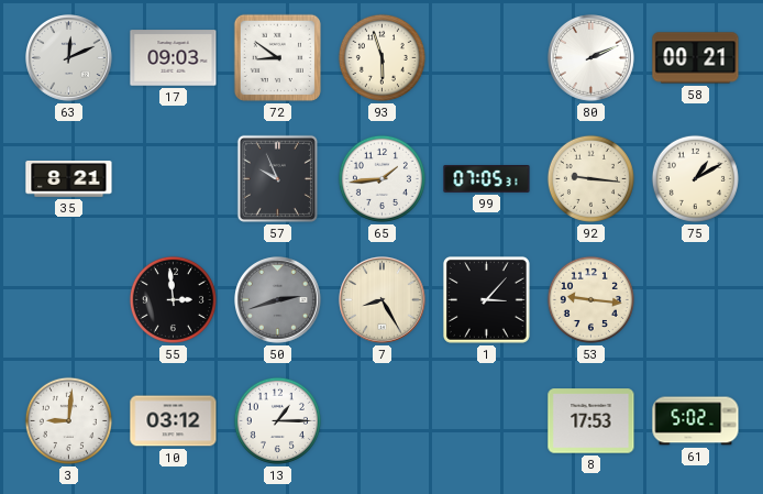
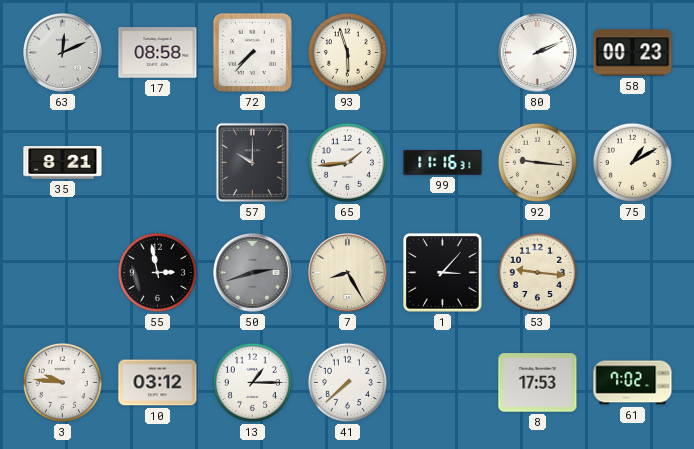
17: 09:03 -> 08:58
72: 8:51 -> 7:37
58: 00:21 -> 00:23
57: 9:56 -> 10:00
99: 07:05 -> 11:16
55: 2:59 -> 2:58
3: 9:01 -> 9:46
41: none -> 7:38
61: 5:02 -> 7:02
